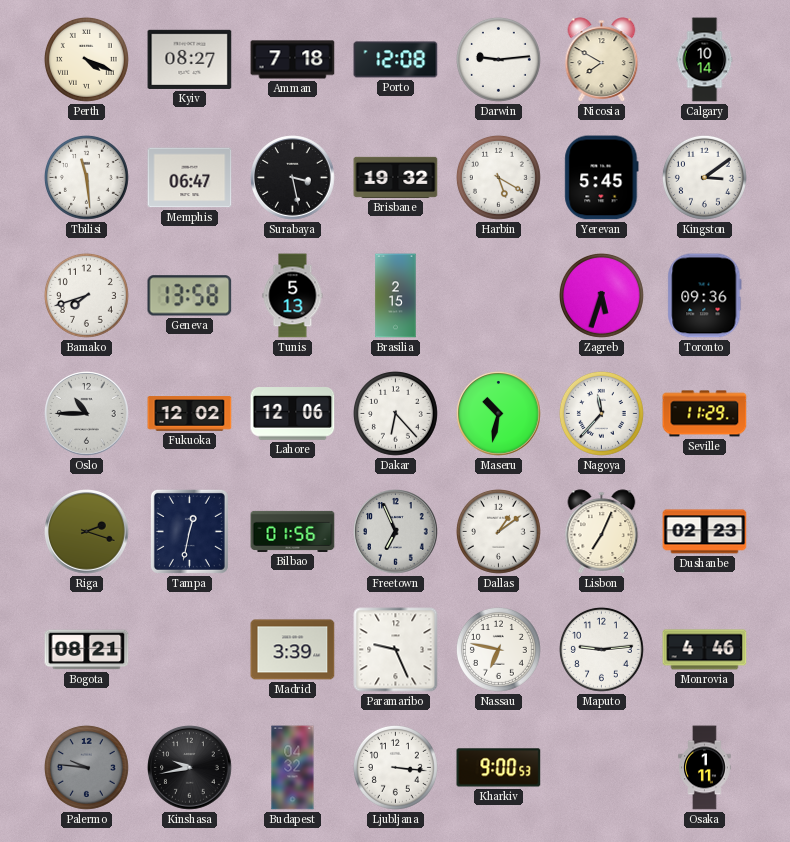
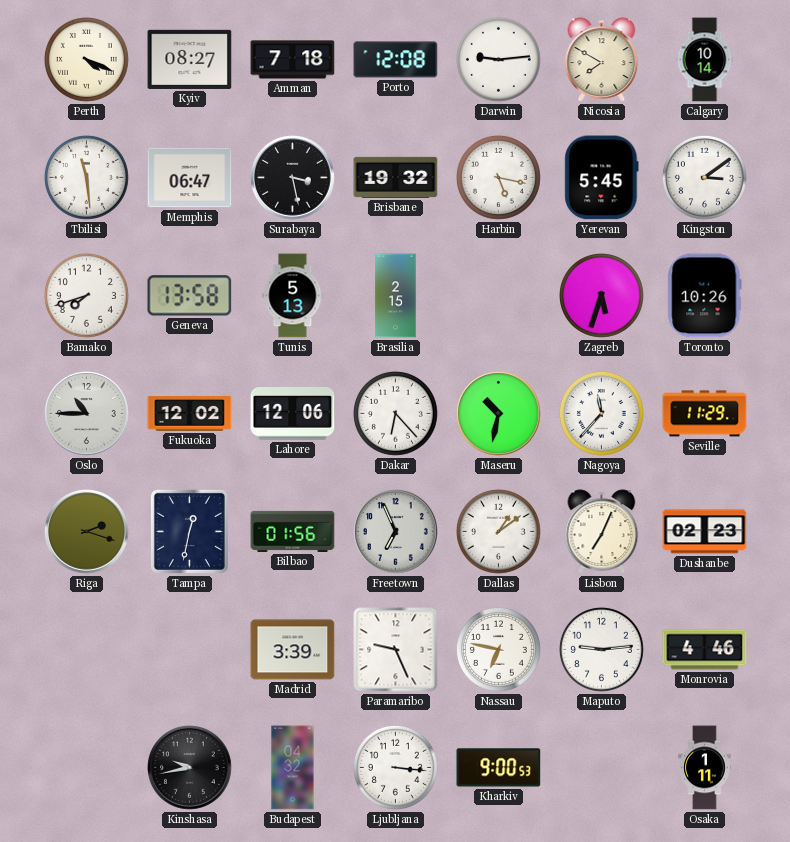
Harbin: 5:20 -> 5:17
Toronto: 09:36 -> 10:26
Bogota: 08:21 -> none
Palermo: 9:46 -> none
